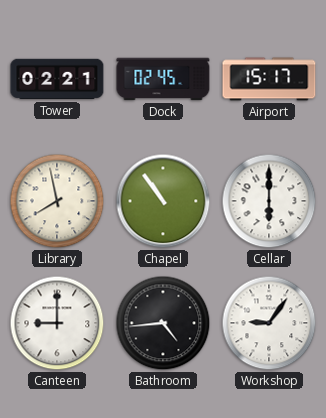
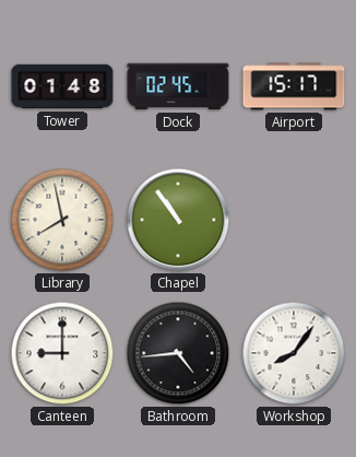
Tower: 02:21 -> 01:48
Cellar: 6:00 -> none
Workshop: 9:06 -> 8:06
